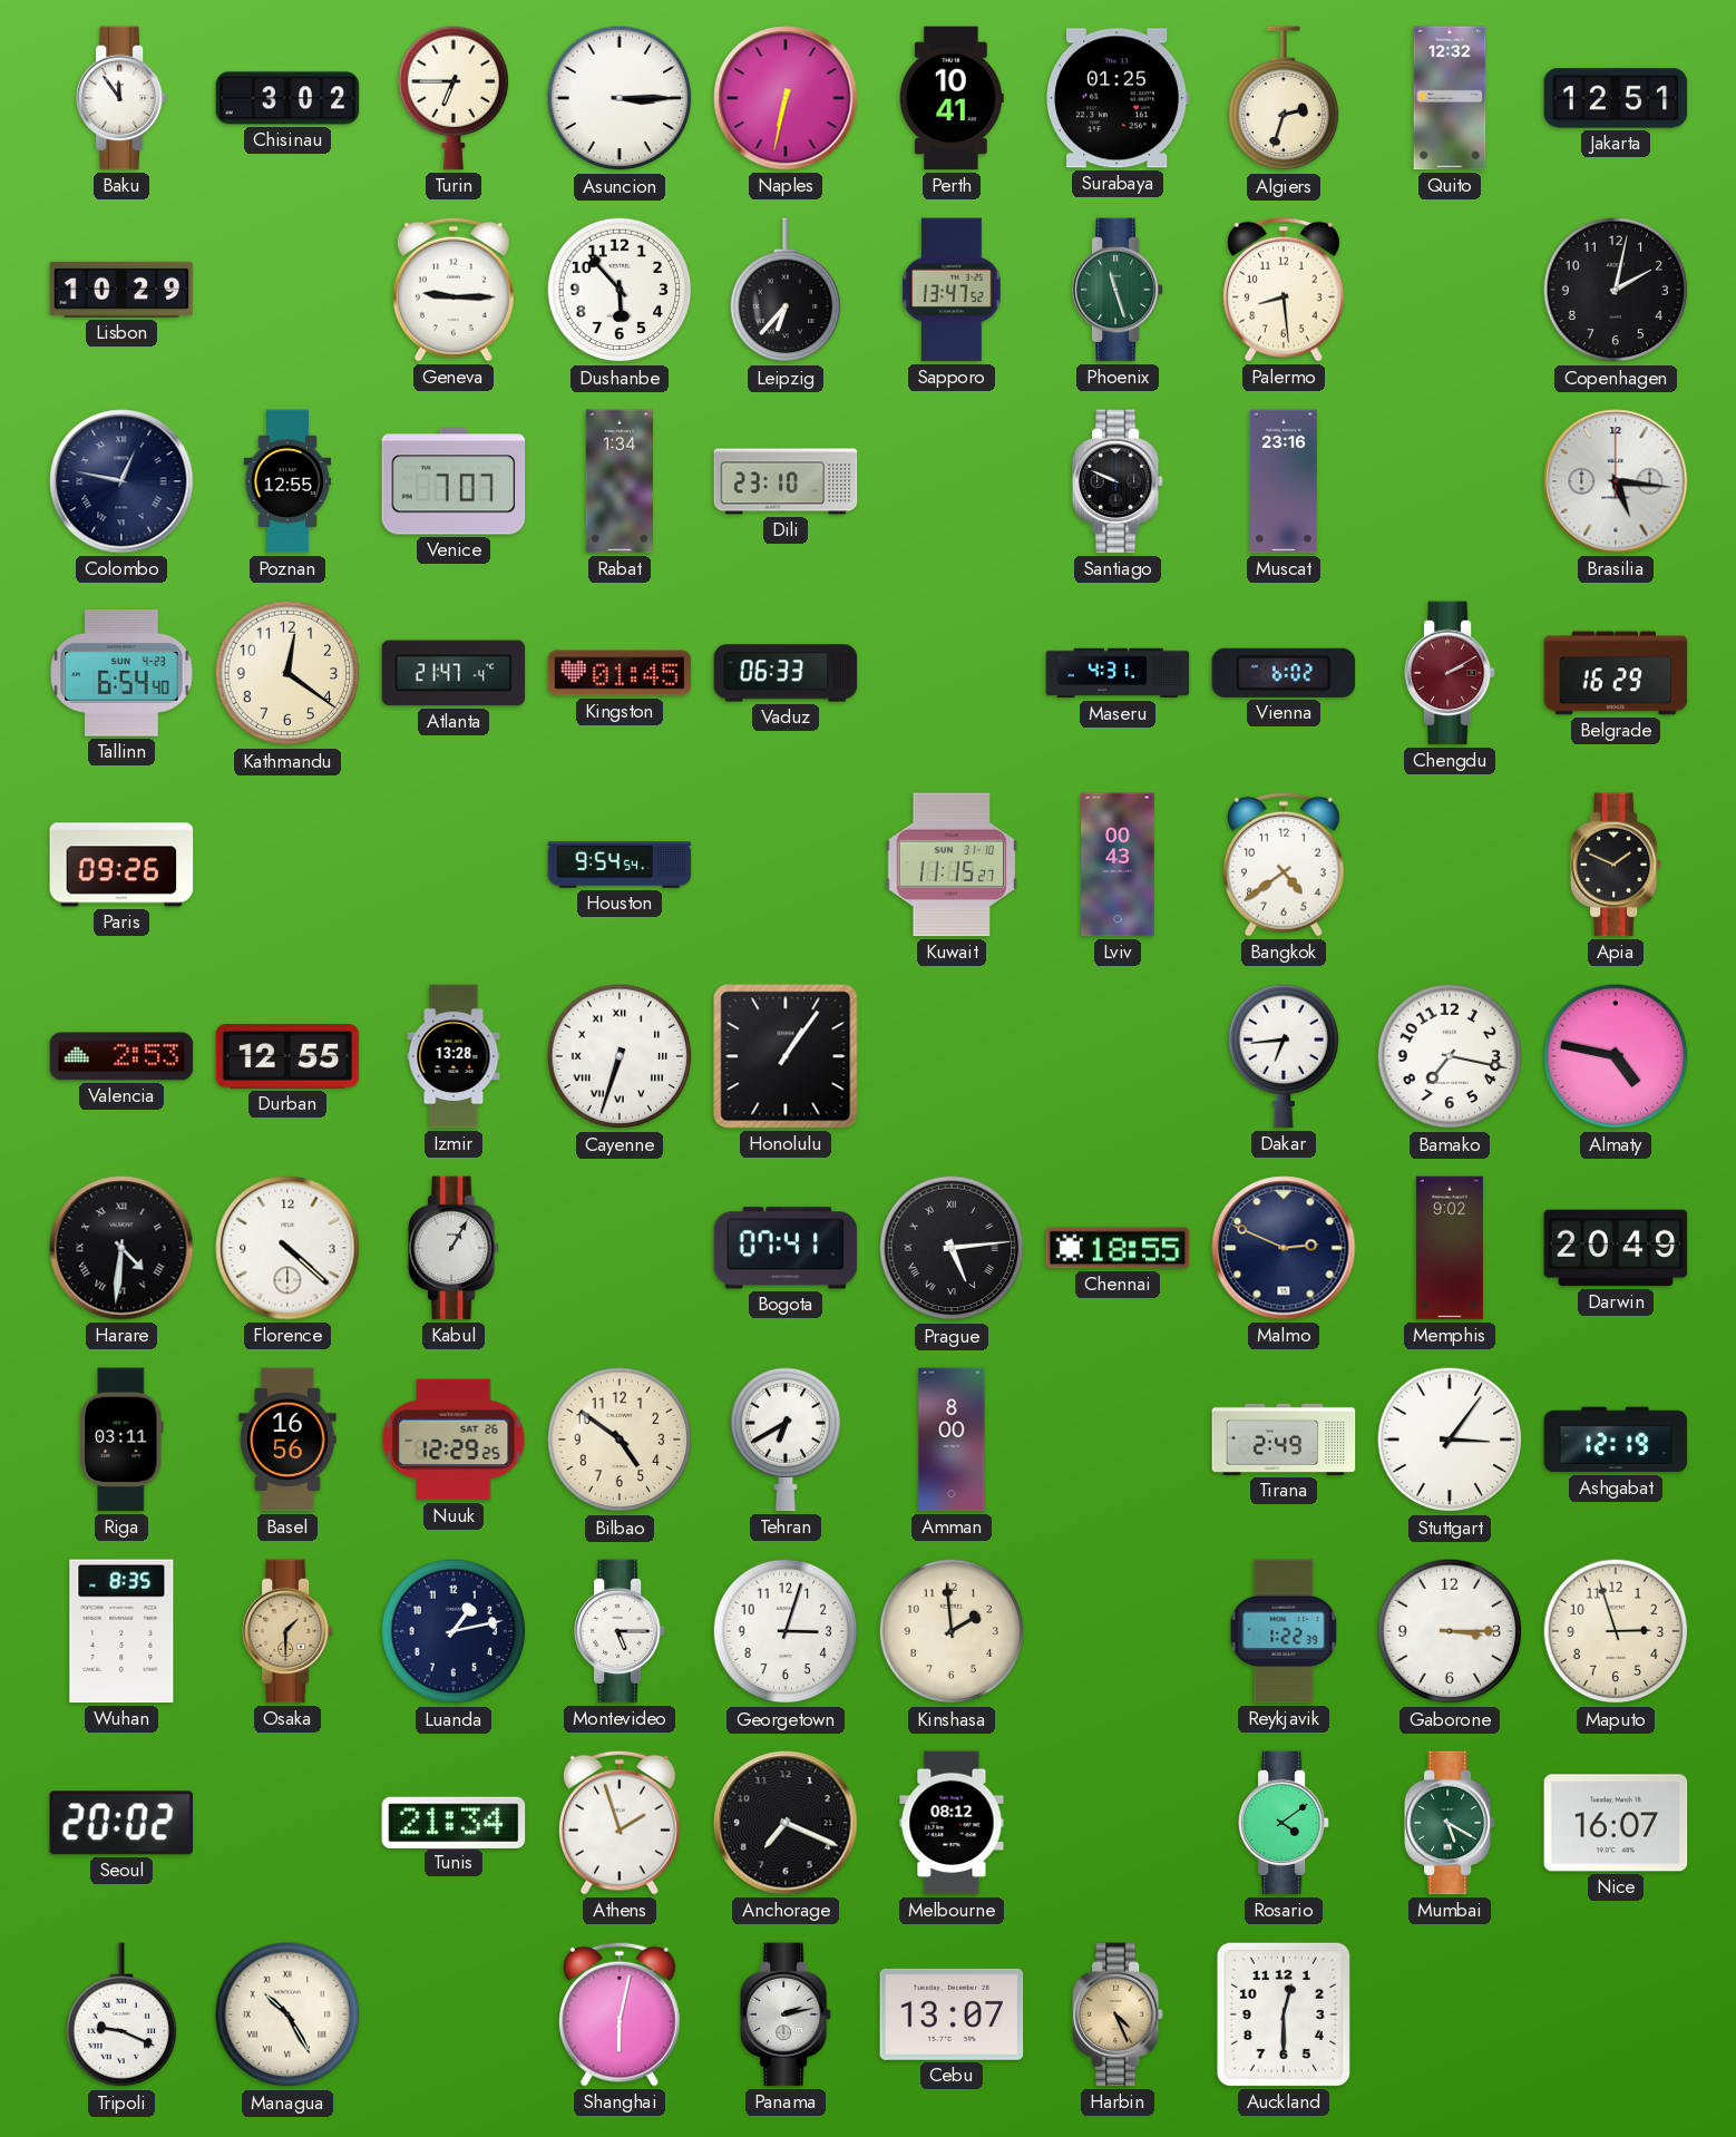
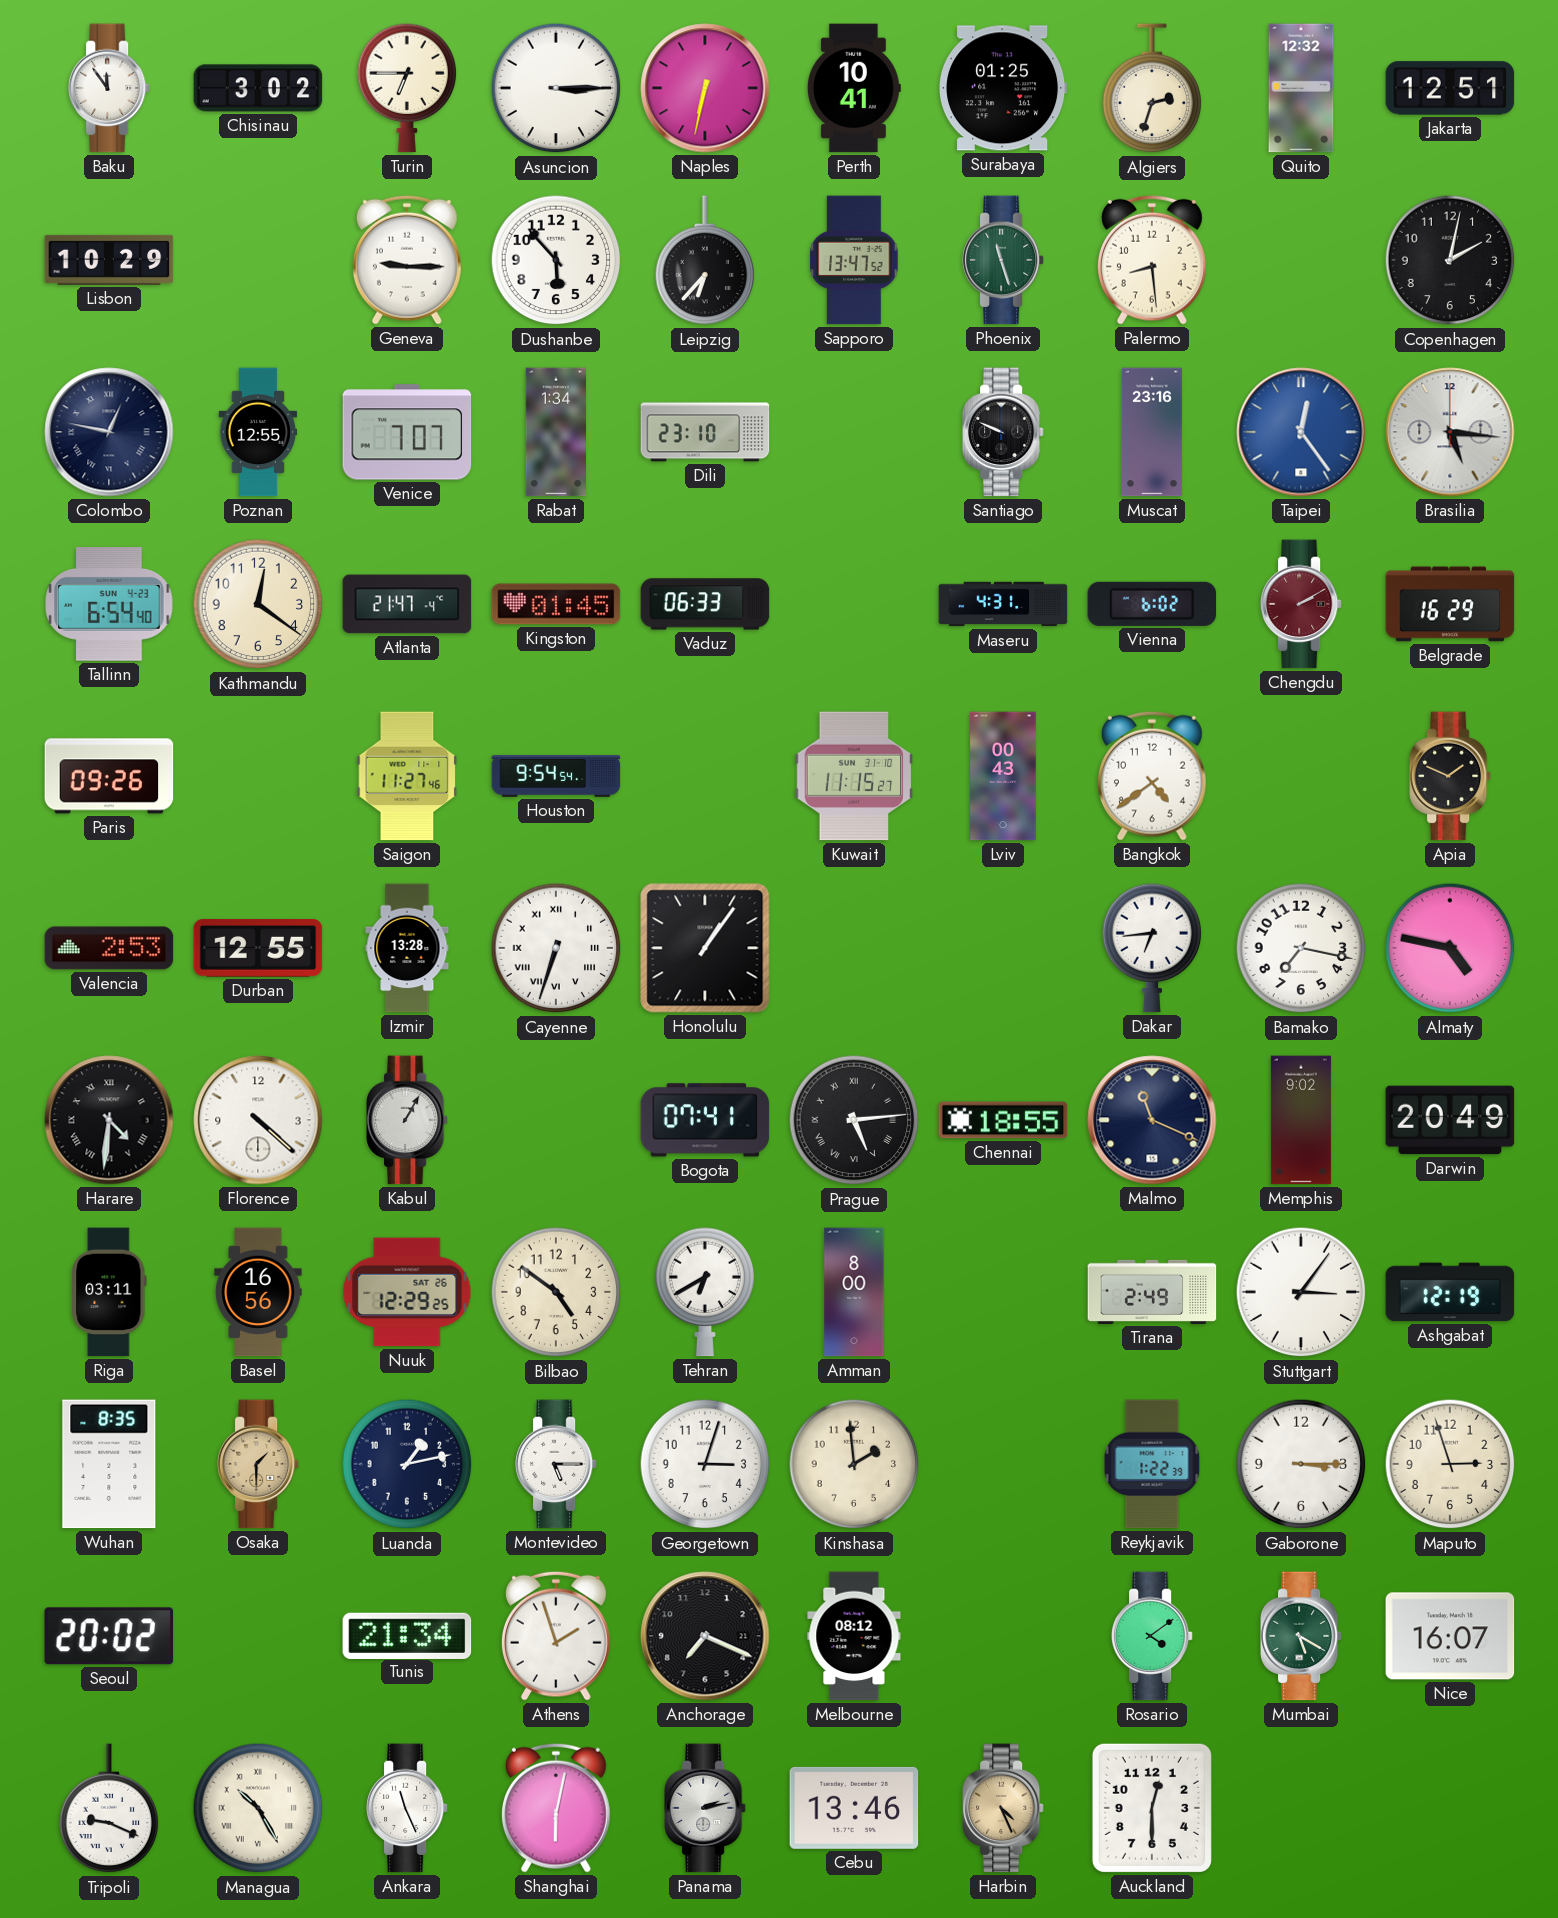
Taipei: none -> 12:24
Saigon: none -> 11:27
Malmo: 2:49 -> 11:19
Ankara: none -> 11:26
Cebu: 13:07 -> 13:46
